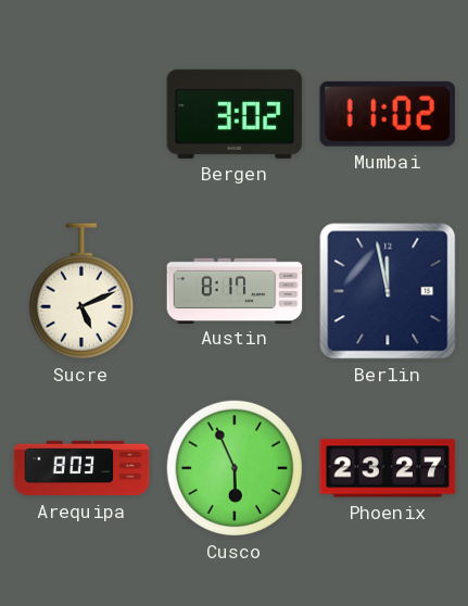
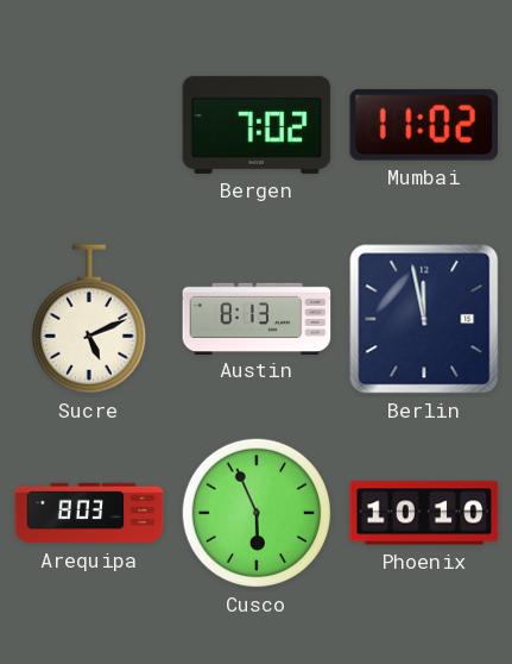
Bergen: 3:02 -> 7:02
Austin: 8:17 -> 8:13
Phoenix: 23:27 -> 10:10
